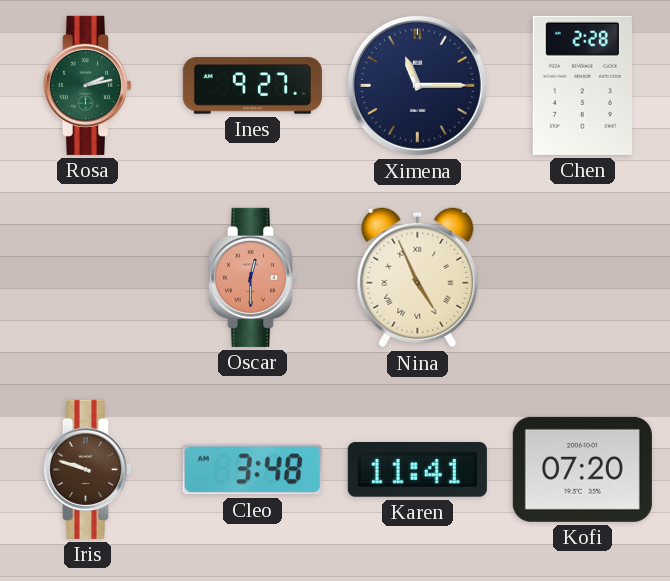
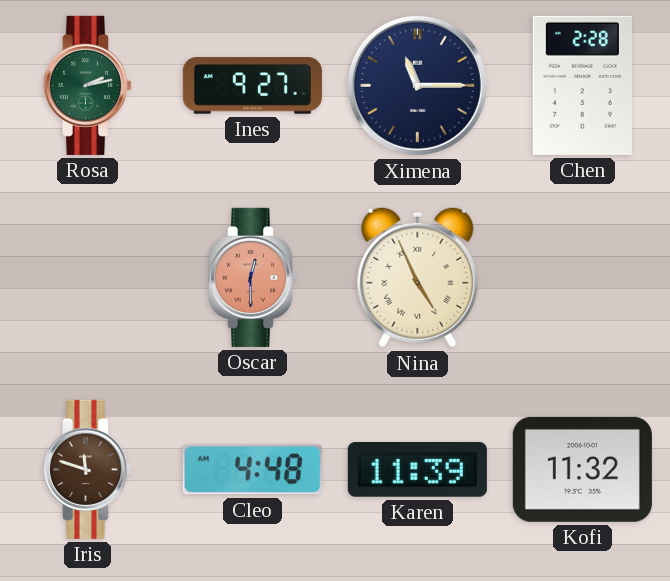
Iris: 9:48 -> 11:48
Cleo: 3:48 -> 4:48
Karen: 11:41 -> 11:39
Kofi: 07:20 -> 11:32
